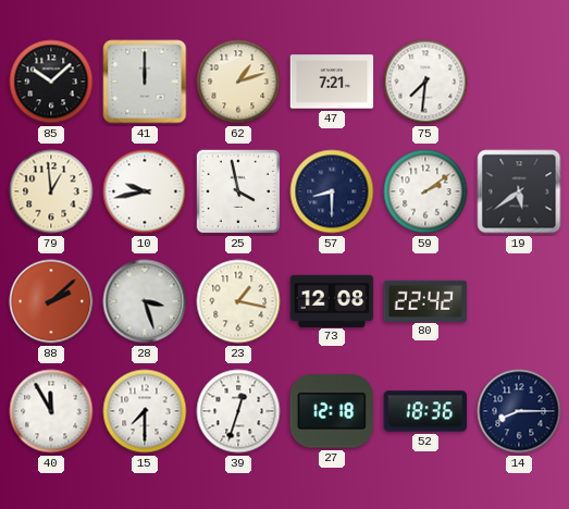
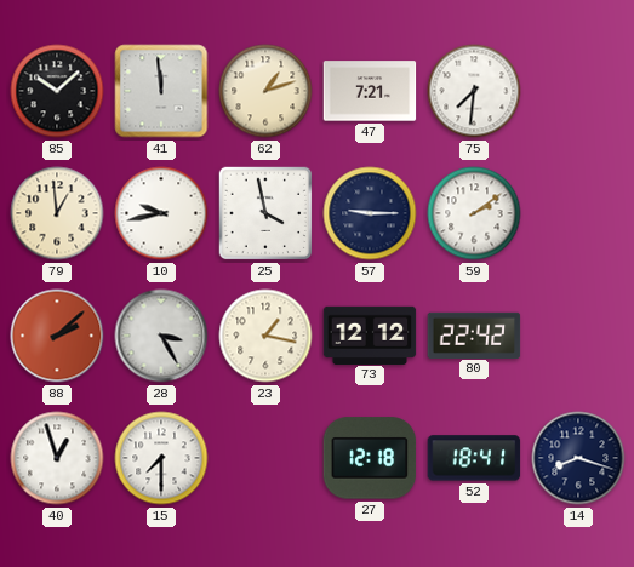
41: 12:00 -> 11:59
57: 8:30 -> 9:15
19: 5:39 -> none
28: 3:27 -> 3:25
73: 12:08 -> 12:12
40: 11:55 -> 12:57
39: 12:33 -> none
52: 18:36 -> 18:41
14: 8:15 -> 8:18
